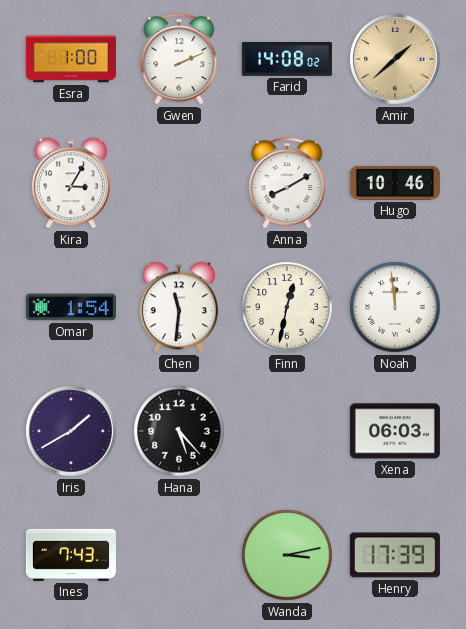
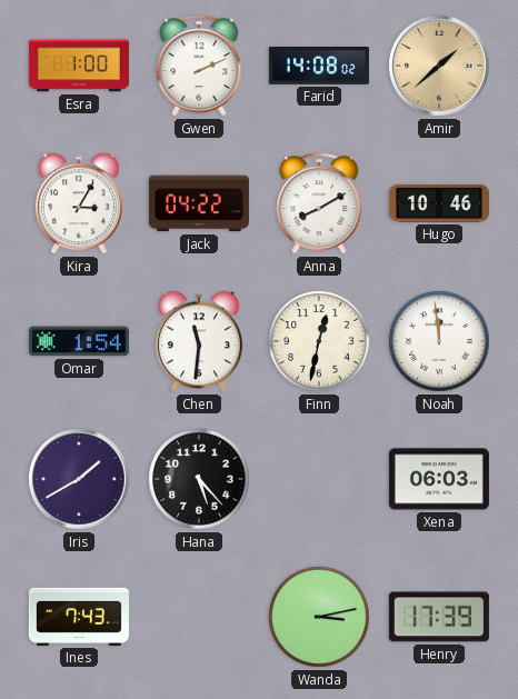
Jack: none -> 04:22
